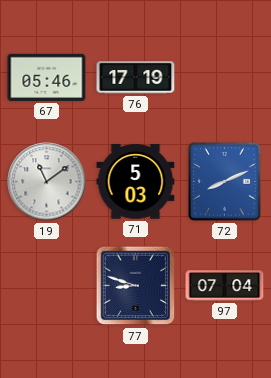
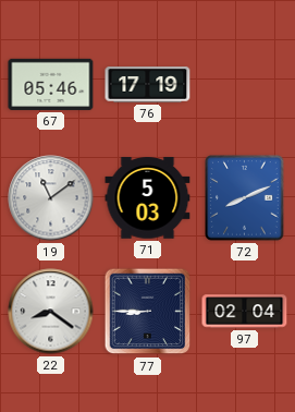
22: none -> 8:21
77: 8:48 -> 8:45
97: 07:04 -> 02:04
